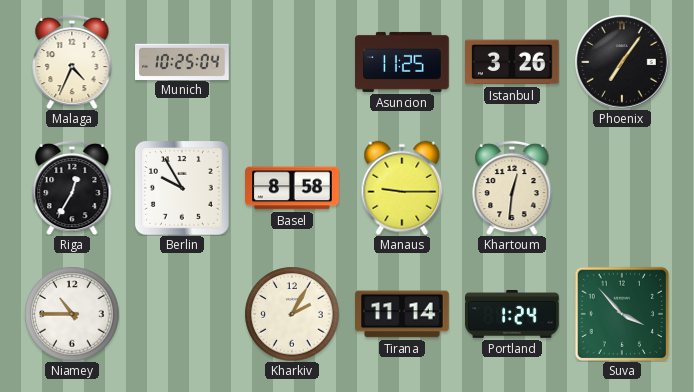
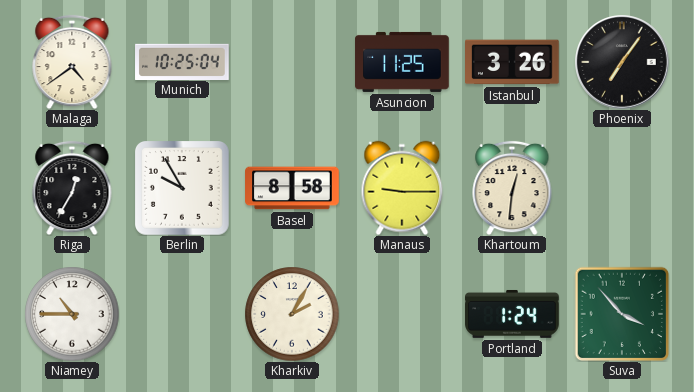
Malaga: 4:34 -> 4:39
Tirana: 11:14 -> none
